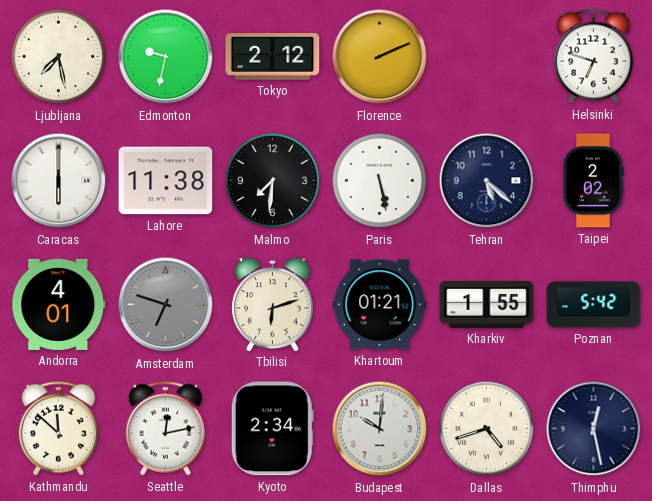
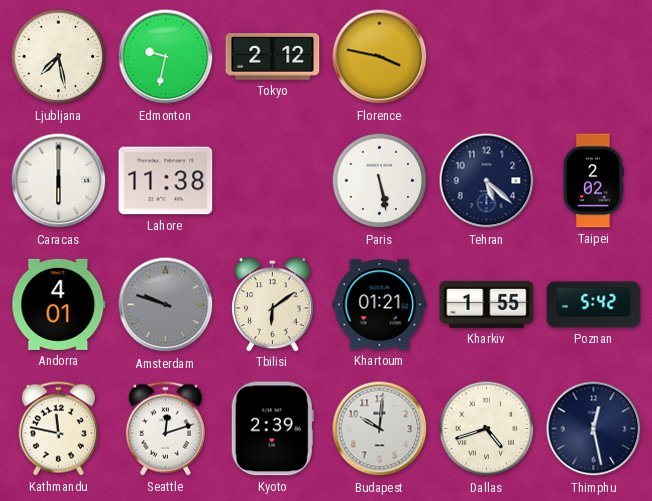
Florence: 2:11 -> 3:47
Helsinki: 6:48 -> none
Malmo: 7:31 -> none
Amsterdam: 6:48 -> 9:48
Tbilisi: 6:12 -> 6:09
Kathmandu: 11:52 -> 11:47
Seattle: 12:13 -> 12:12
Kyoto: 2:34 -> 2:39
